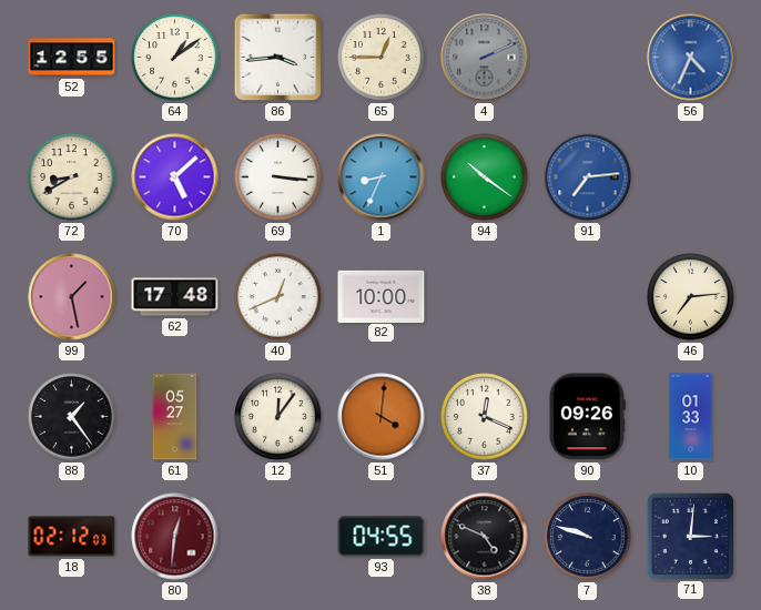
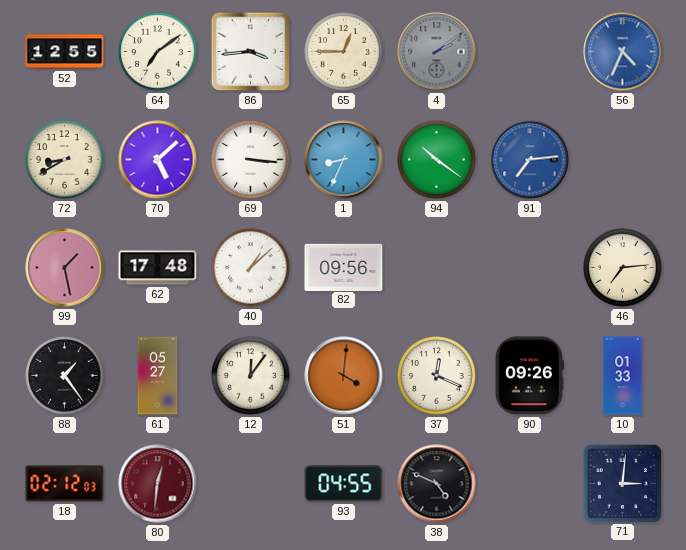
64: 1:09 -> 7:09
4: 2:11 -> 2:09
40: 12:41 -> 1:08
82: 10:00 -> 09:56
7: 9:48 -> none
